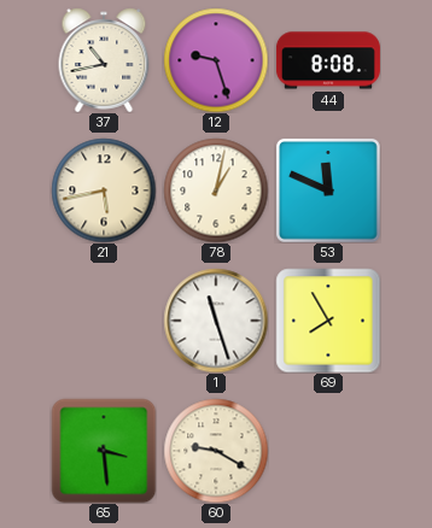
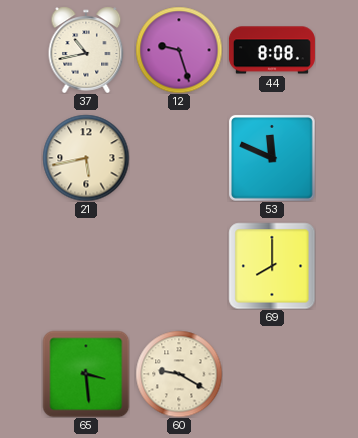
78: 1:02 -> none
1: 11:27 -> none
69: 7:55 -> 8:00
